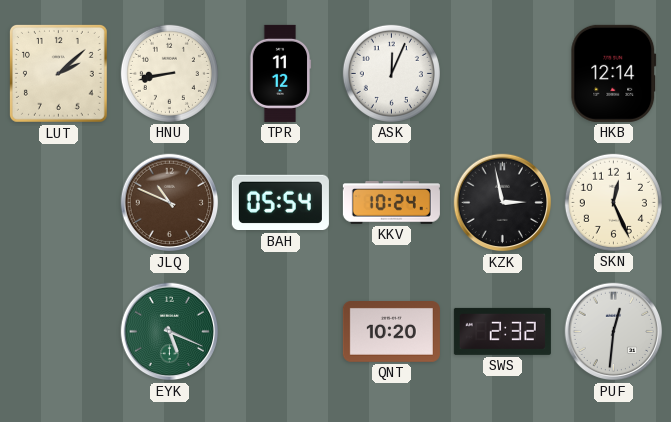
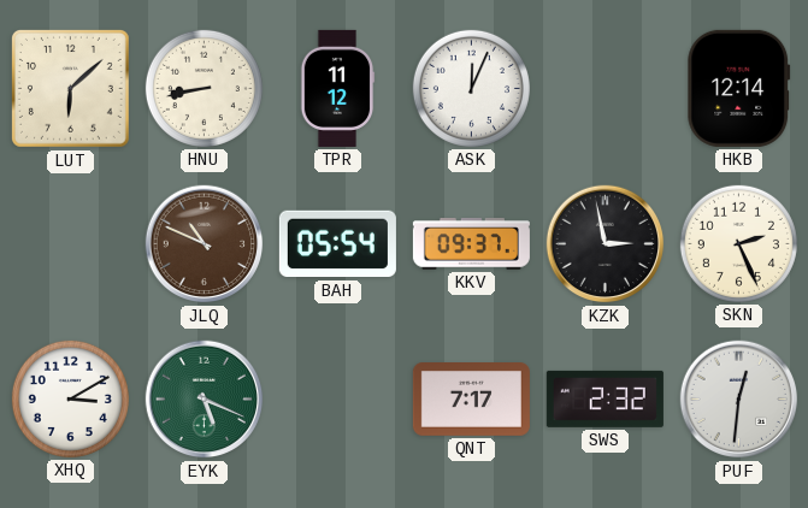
LUT: 2:08 -> 6:08
KKV: 10:24 -> 09:37
SKN: 12:26 -> 2:26
XHQ: none -> 3:10
QNT: 10:20 -> 7:17
